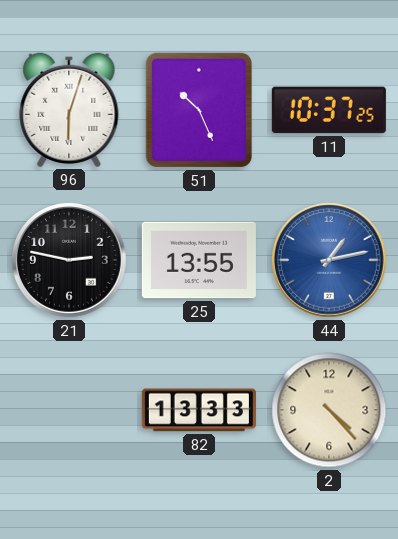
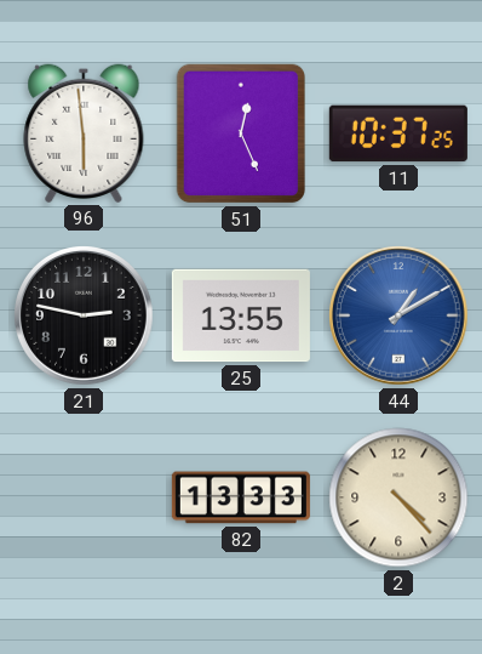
96: 6:03 -> 5:59
51: 10:26 -> 12:26
44: 1:13 -> 1:10
